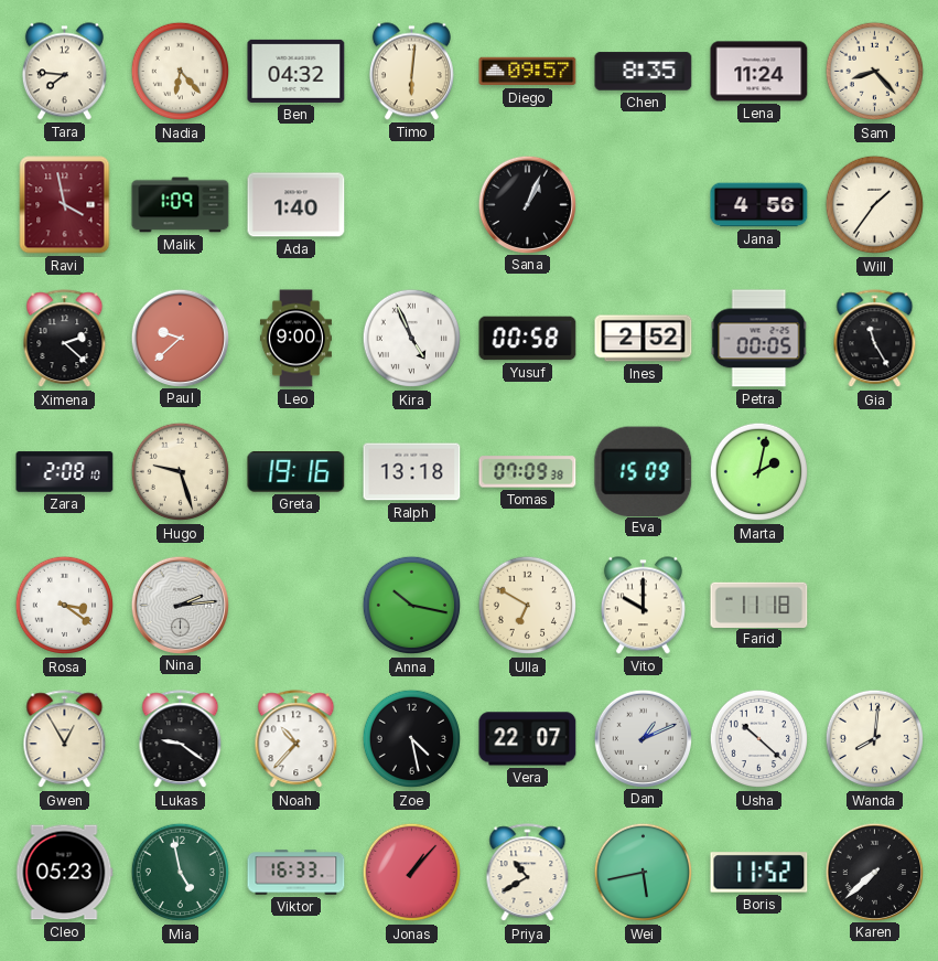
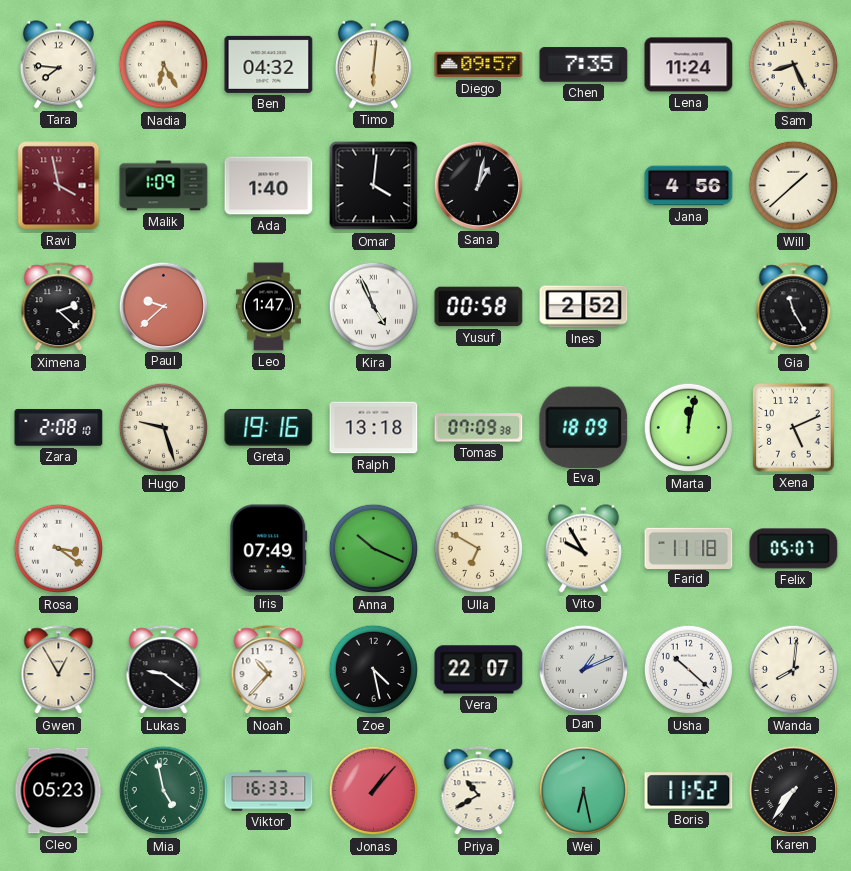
Nadia: 6:23 -> 6:25
Chen: 8:35 -> 7:35
Sam: 8:23 -> 8:26
Omar: none -> 4:01
Sana: 1:04 -> 1:02
Will: 1:36 -> 1:38
Leo: 9:00 -> 1:47
Petra: 00:05 -> none
Eva: 15:09 -> 18:09
Marta: 2:02 -> 12:02
Xena: none -> 5:11
Nina: 2:14 -> none
Iris: none -> 07:49
Anna: 10:17 -> 10:19
Vito: 10:00 -> 9:55
Felix: none -> 05:07
Wei: 5:43 -> 6:28
Karen: 7:38 -> 7:36
